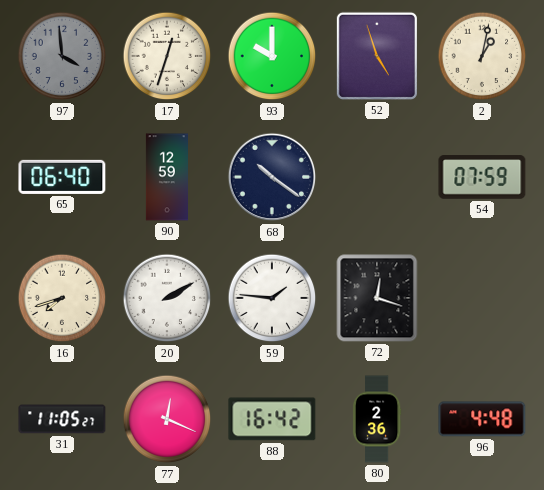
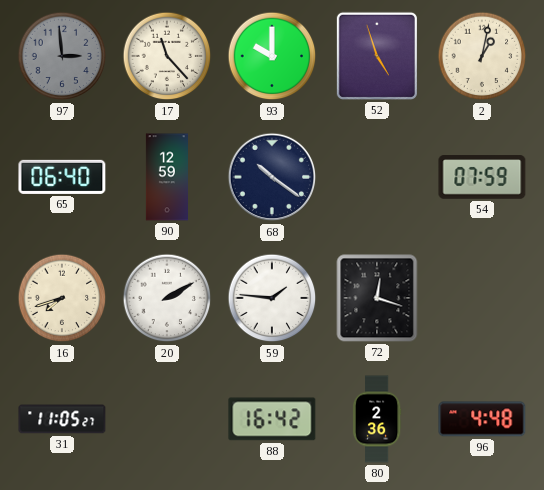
97: 3:59 -> 2:59
17: 12:33 -> 11:23
77: 12:19 -> none
